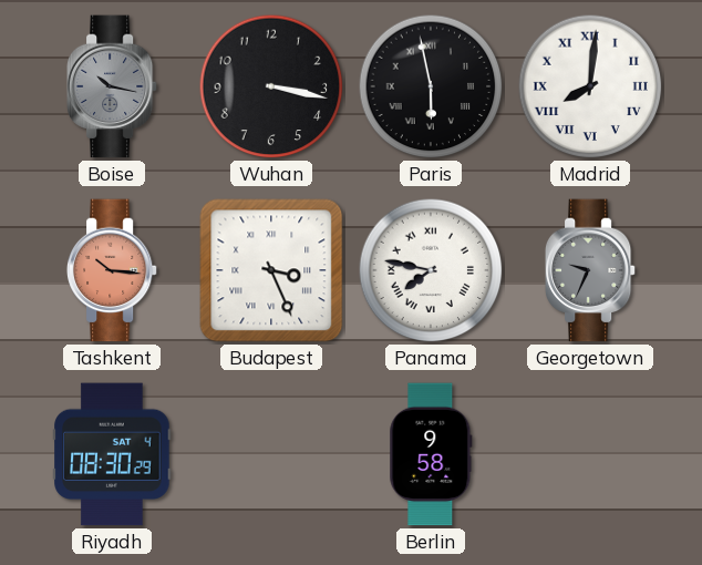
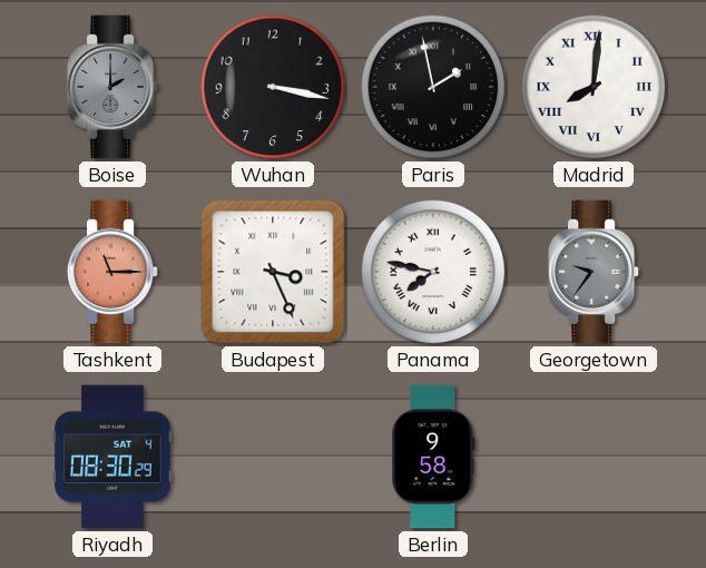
Boise: 10:17 -> 2:00
Paris: 5:58 -> 1:58
Tashkent: 10:16 -> 11:15
Georgetown: 9:34 -> 9:36
